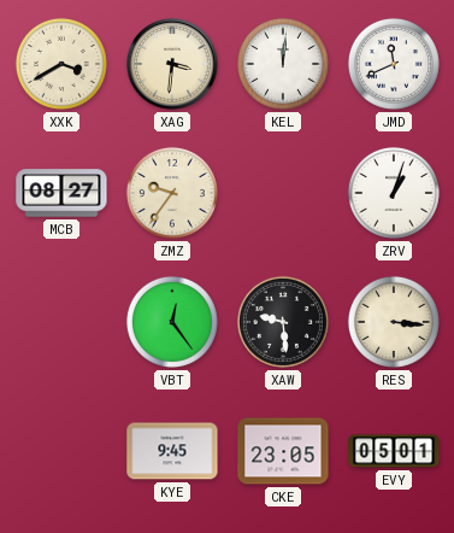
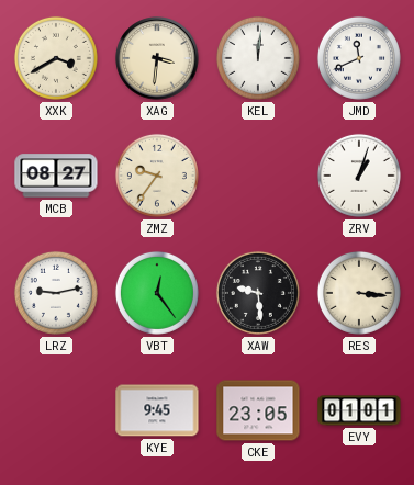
LRZ: none -> 9:13
EVY: 05:01 -> 01:01
